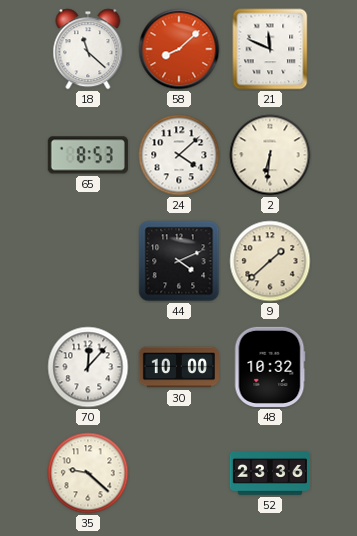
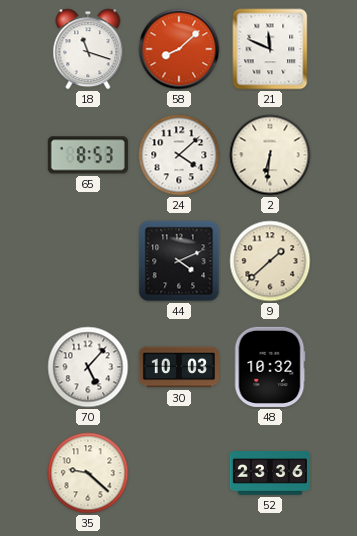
18: 11:22 -> 11:18
70: 12:07 -> 5:07
30: 10:00 -> 10:03
